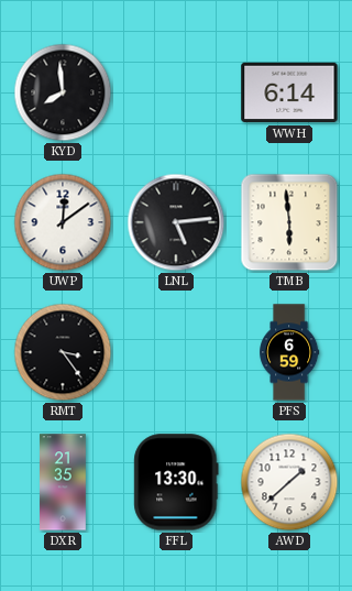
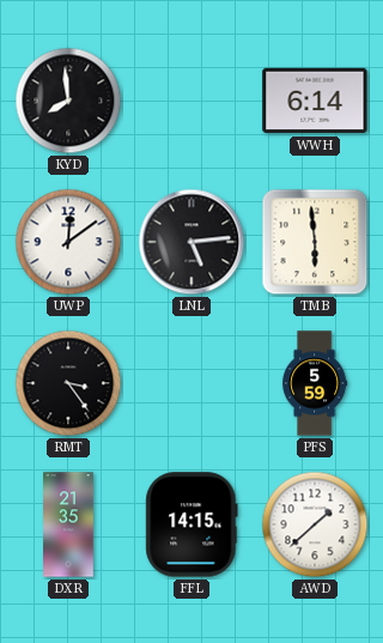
PFS: 6:59 -> 5:59
FFL: 13:30 -> 14:15
